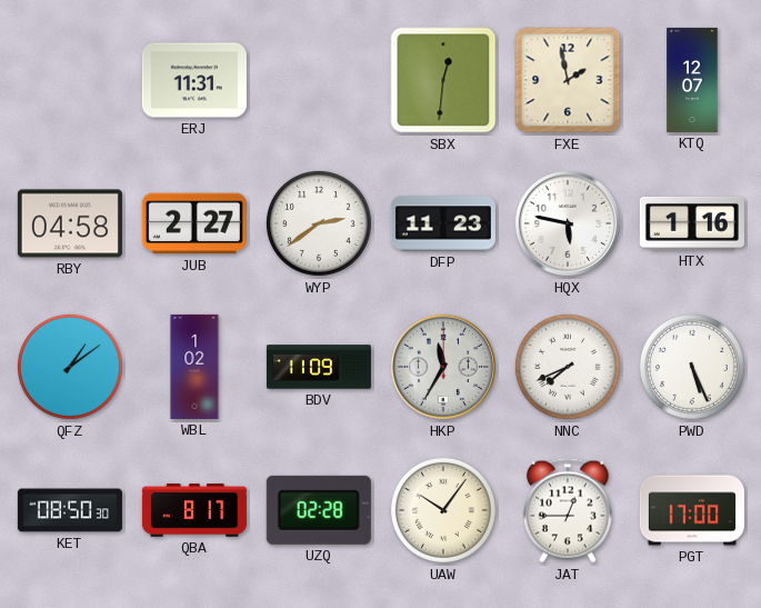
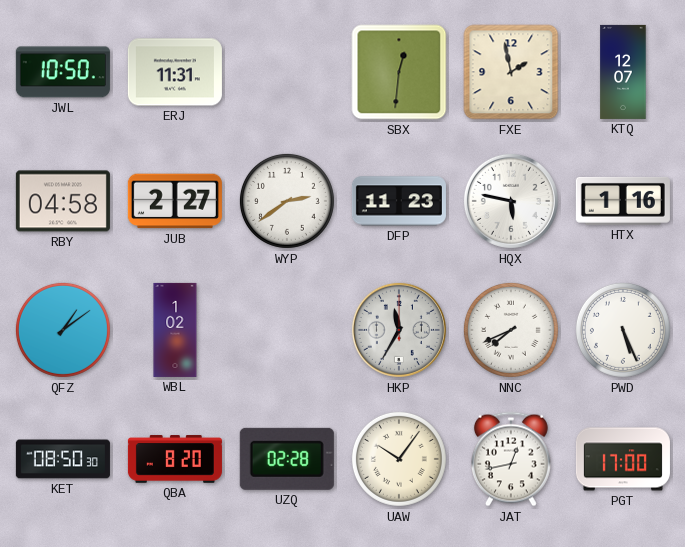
JWL: none -> 10:50
BDV: 11:09 -> none
QBA: 8:17 -> 8:20
JAT: 12:45 -> 12:43
